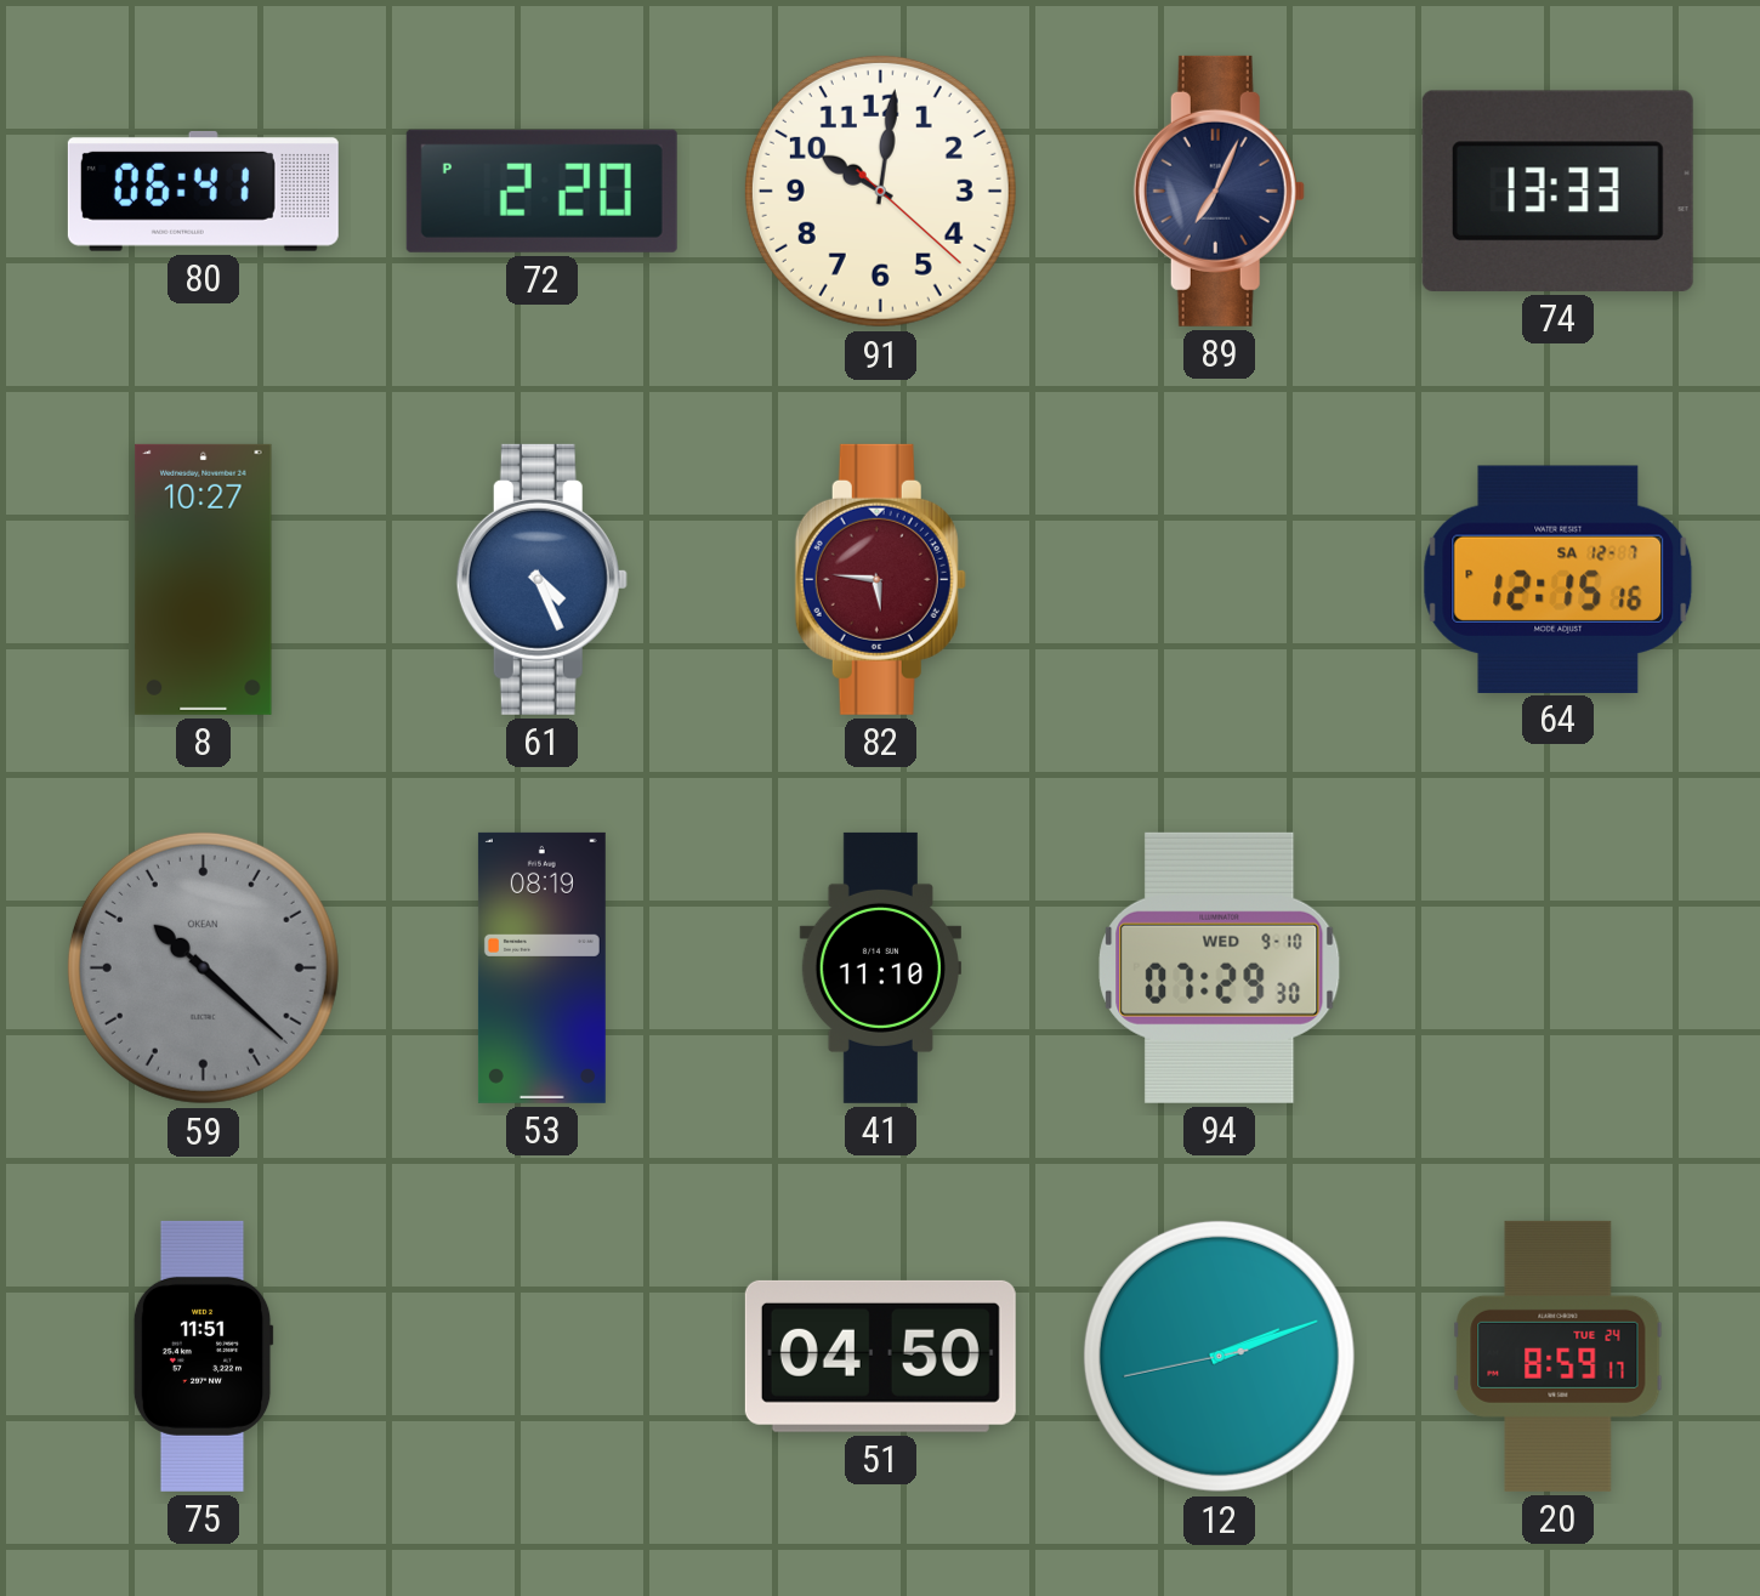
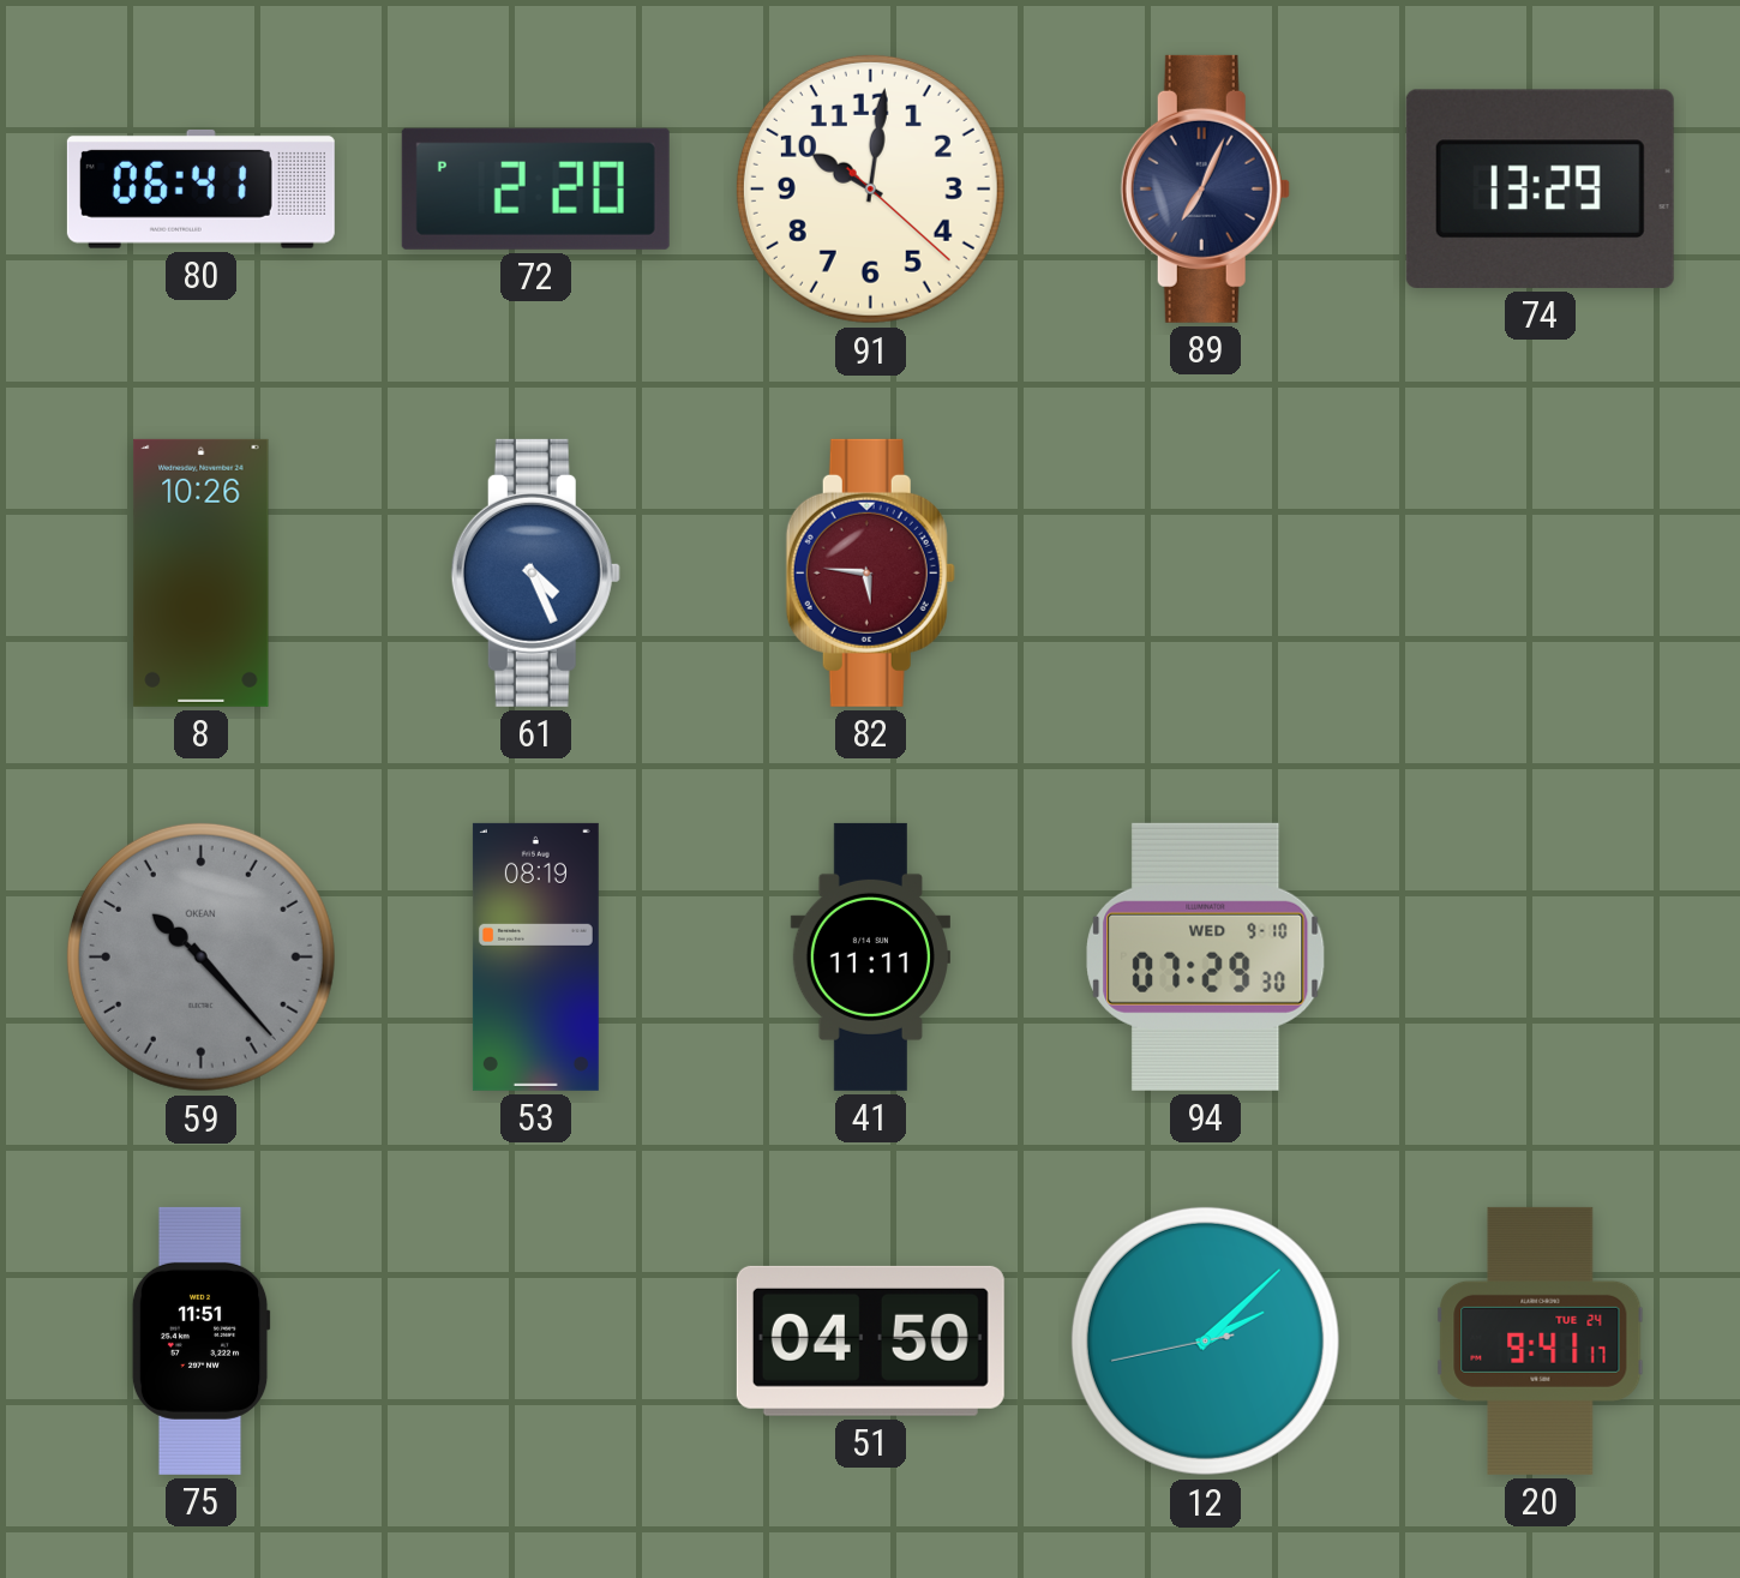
74: 13:33 -> 13:29
8: 10:27 -> 10:26
64: 12:15 -> none
59: 10:22 -> 10:23
41: 11:10 -> 11:11
12: 2:11 -> 2:07
20: 8:59 -> 9:41
